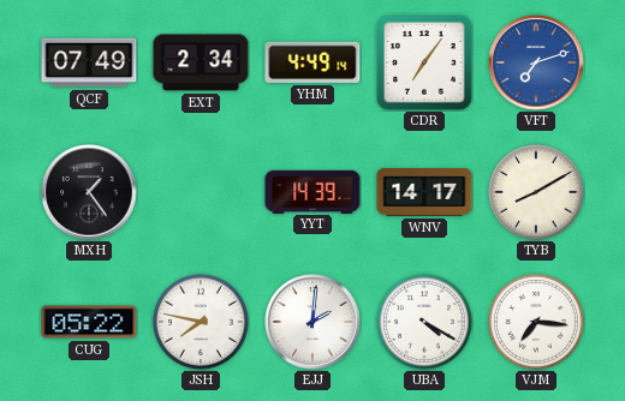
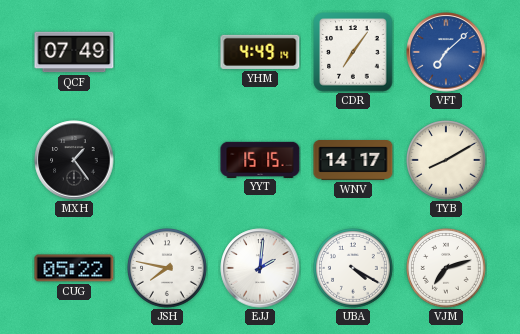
EXT: 2:34 -> none
VFT: 7:12 -> 7:08
YYT: 14:39 -> 15:15
VJM: 7:16 -> 7:12
